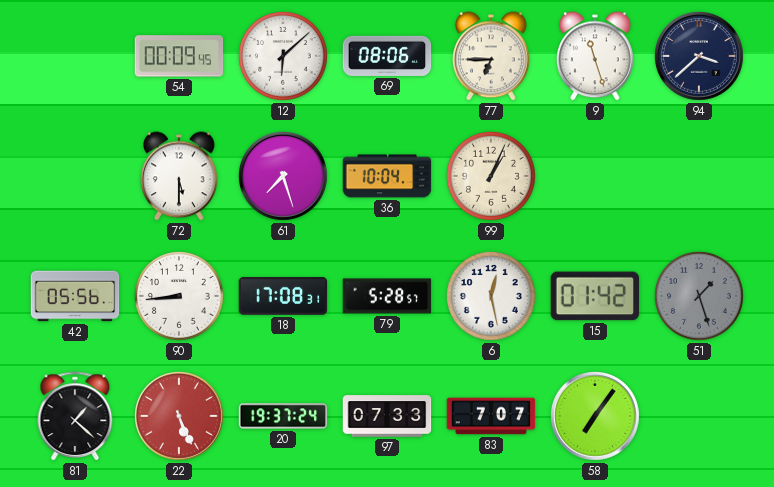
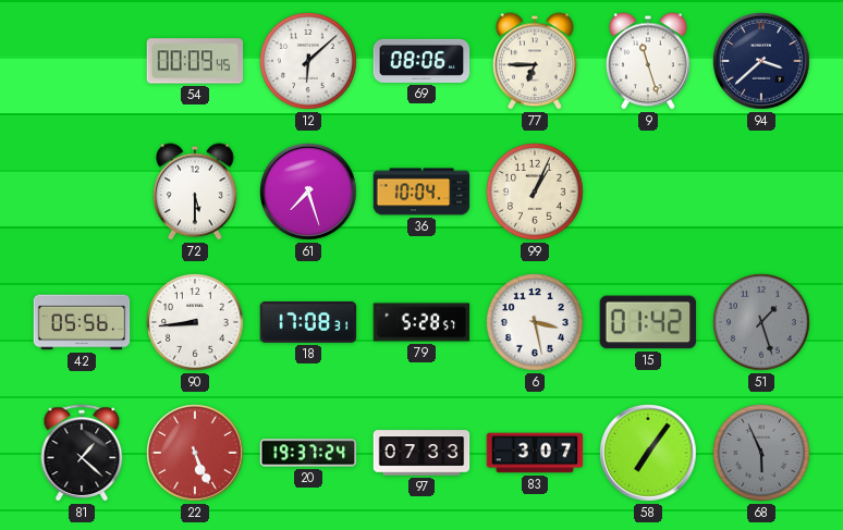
6: 12:28 -> 3:28
83: 7:07 -> 3:07
68: none -> 5:56
